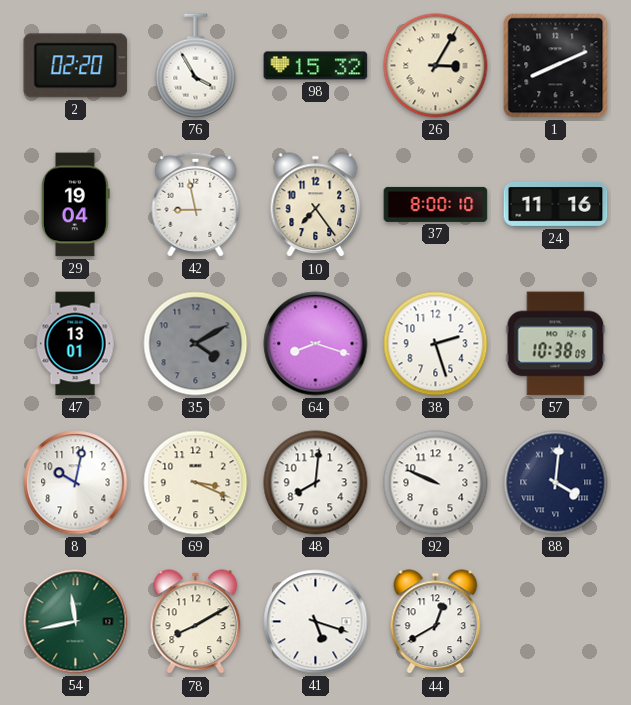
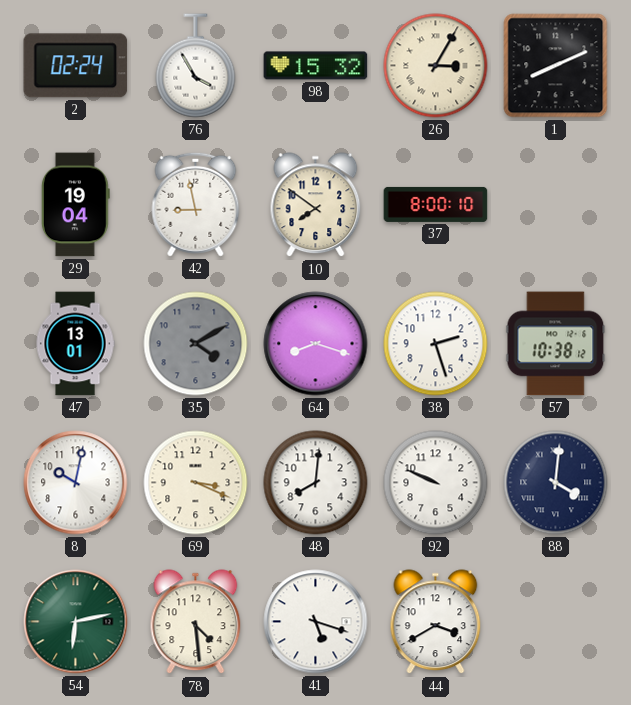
2: 02:20 -> 02:24
10: 7:24 -> 7:51
24: 11:16 -> none
57: 10:38:09 -> 10:38:12
54: 11:43 -> 6:13
78: 8:10 -> 4:29
44: 12:40 -> 3:40
